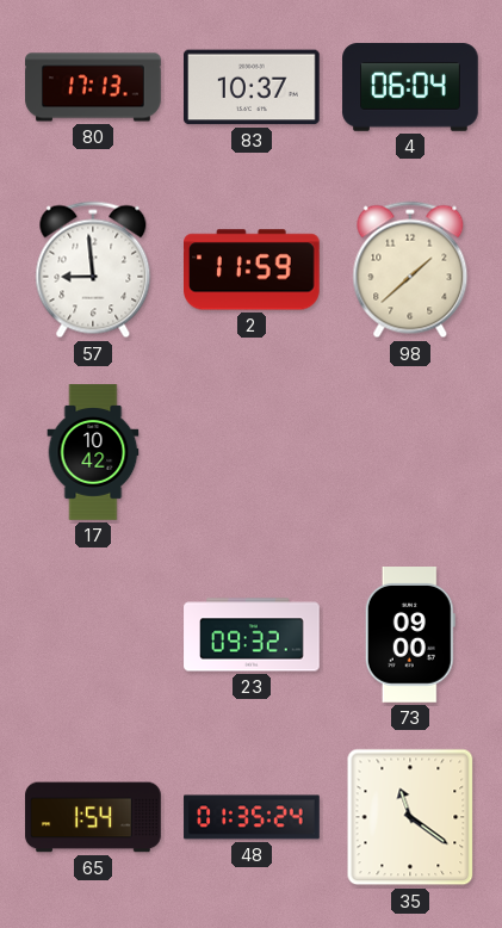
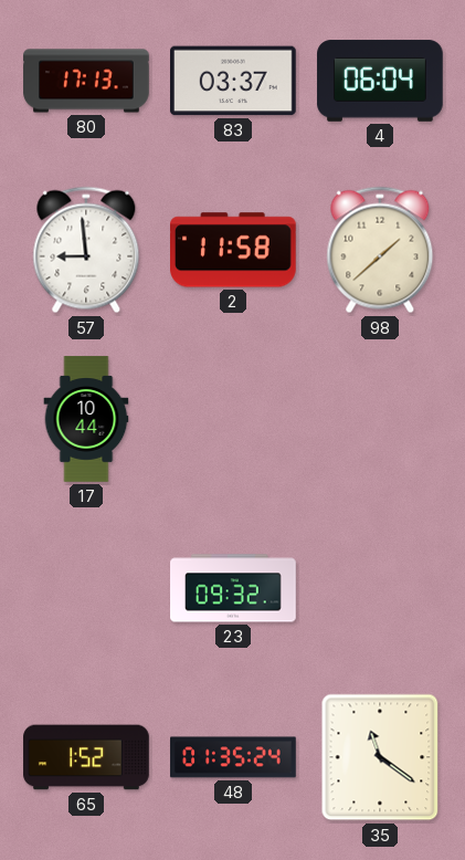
83: 10:37 -> 03:37
2: 11:59 -> 11:58
17: 10:42 -> 10:44
73: 09:00 -> none
65: 1:54 -> 1:52
